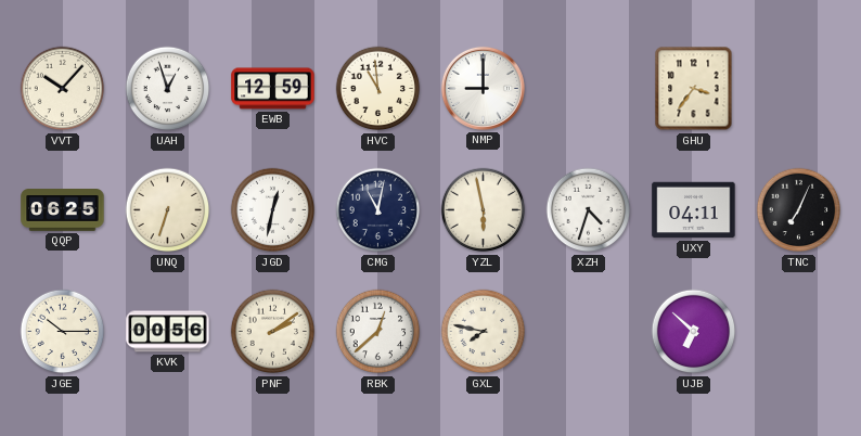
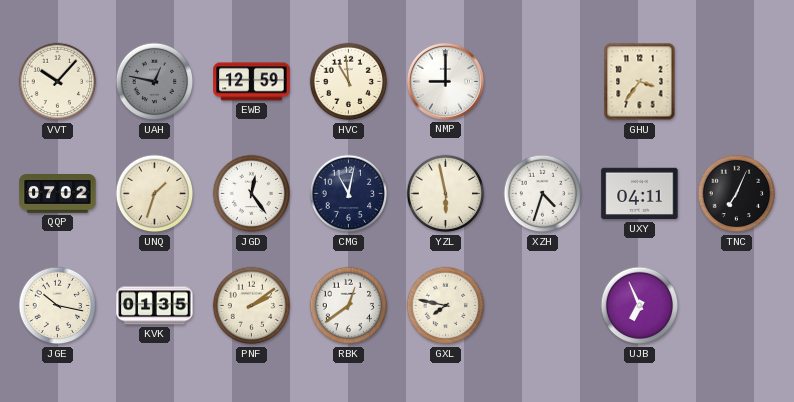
UAH: 12:57 -> 12:47
UAH dial: white -> grey
QQP: 06:25 -> 07:02
UNQ: 6:33 -> 1:33
JGD: 12:32 -> 12:24
JGE: 10:15 -> 10:17
KVK: 00:56 -> 01:35
RBK: 12:38 -> 12:39
UJB: 6:52 -> 6:56
